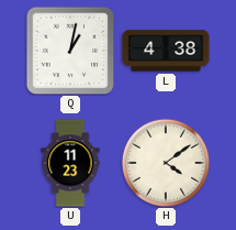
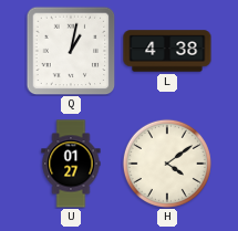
U: 11:23 -> 01:27
